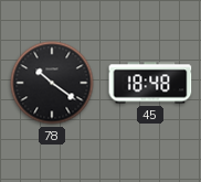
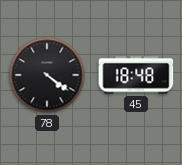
78: 10:21 -> 4:21
